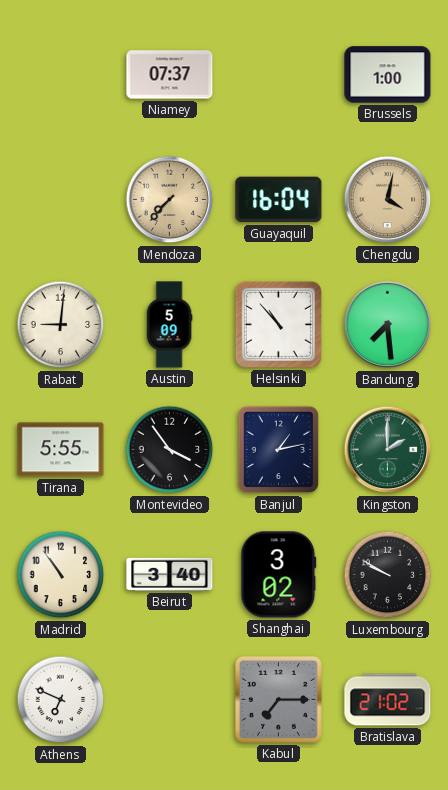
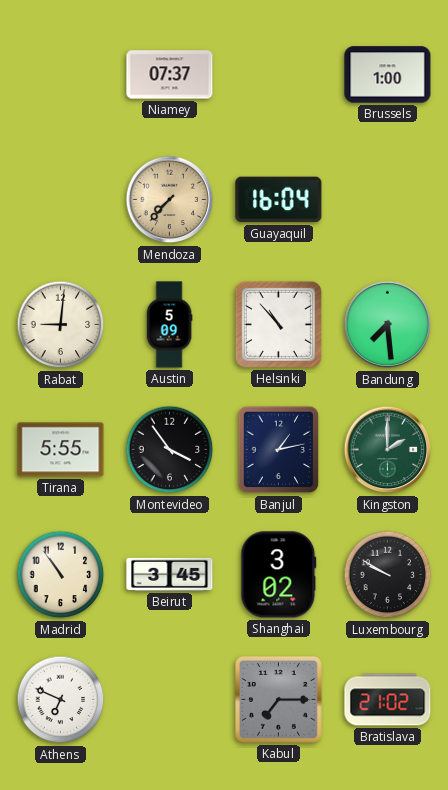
Chengdu: 4:02 -> none
Beirut: 3:40 -> 3:45
